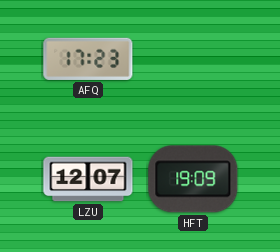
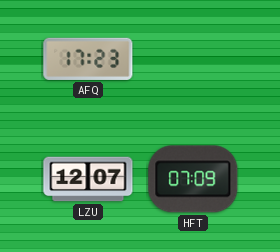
HFT: 19:09 -> 07:09
